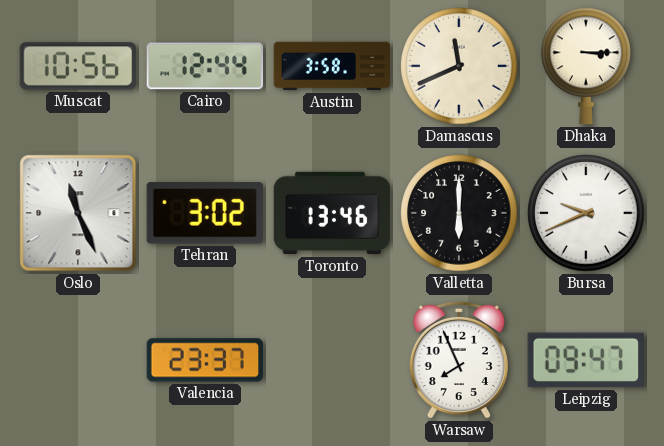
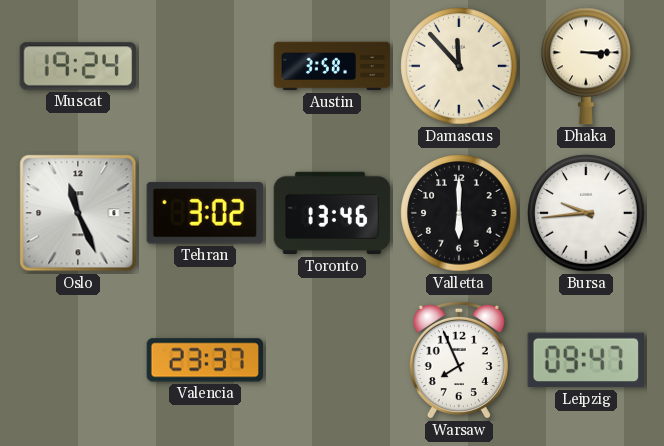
Muscat: 10:56 -> 19:24
Cairo: 12:44 -> none
Damascus: 11:41 -> 11:53
Bursa: 9:41 -> 9:44
